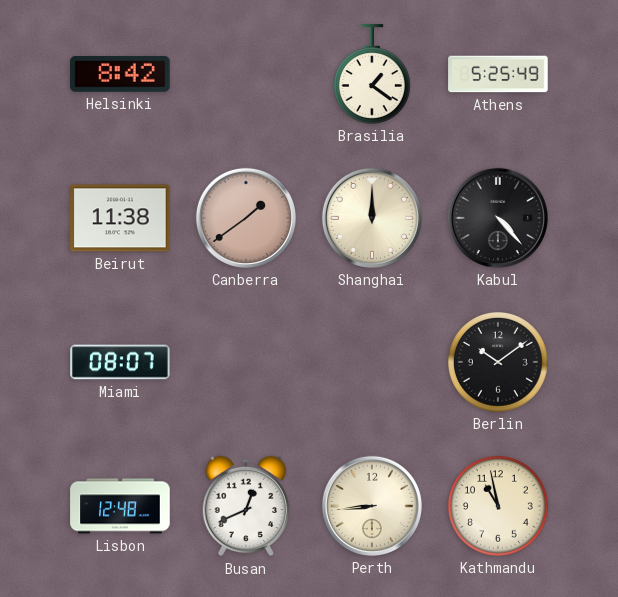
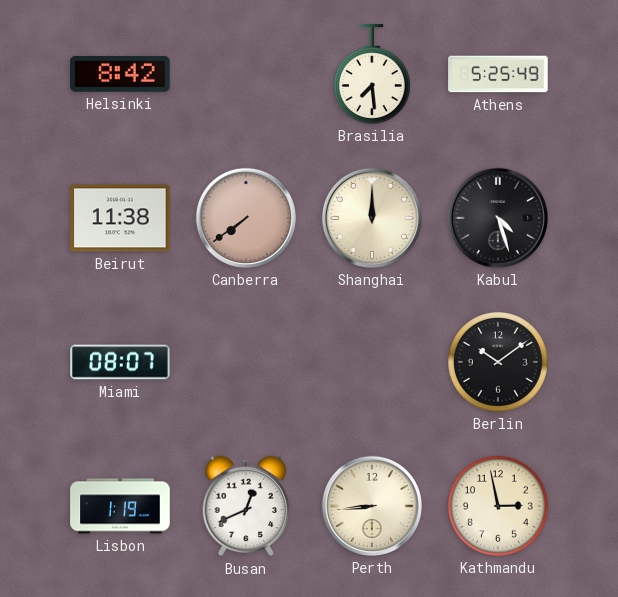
Brasilia: 1:21 -> 7:29
Canberra: 1:39 -> 7:39
Kabul: 4:23 -> 4:27
Lisbon: 12:48 -> 1:19
Kathmandu: 10:58 -> 2:58
